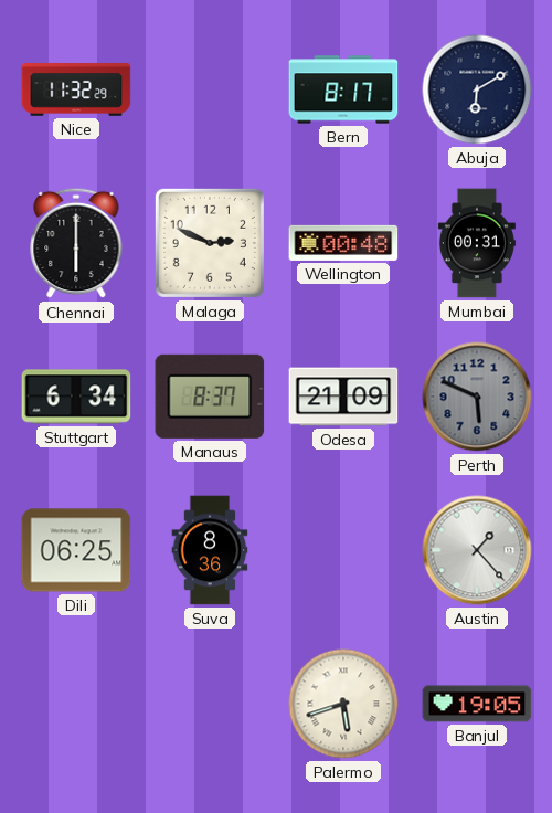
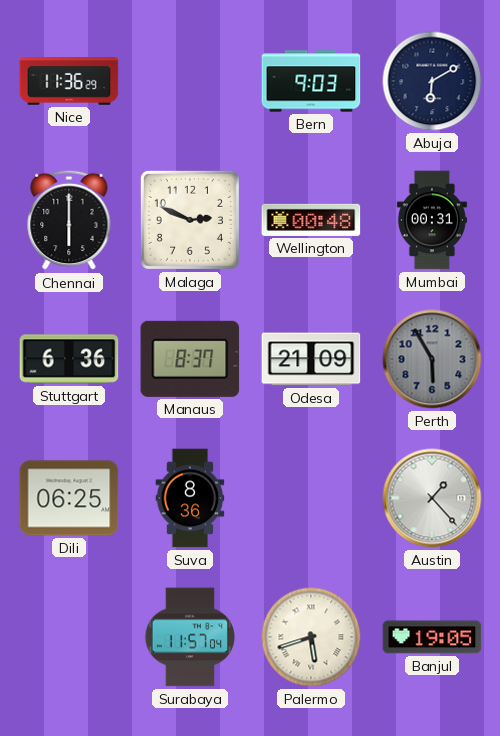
Nice: 11:32 -> 11:36
Bern: 8:17 -> 9:03
Stuttgart: 6:34 -> 6:36
Perth: 5:49 -> 5:55
Surabaya: none -> 11:57
